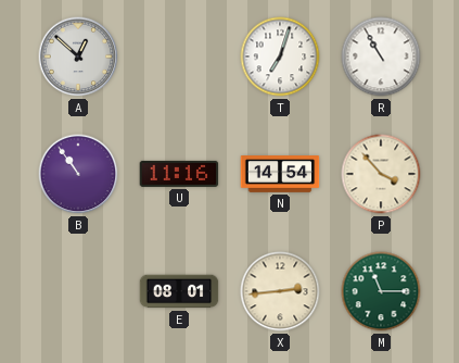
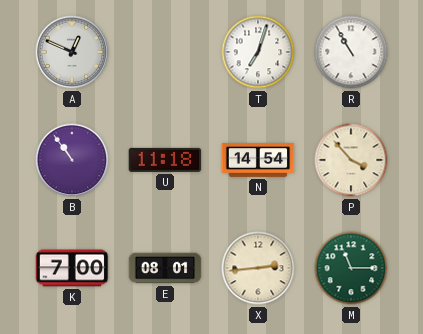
A: 12:52 -> 12:49
U: 11:16 -> 11:18
K: none -> 7:00
